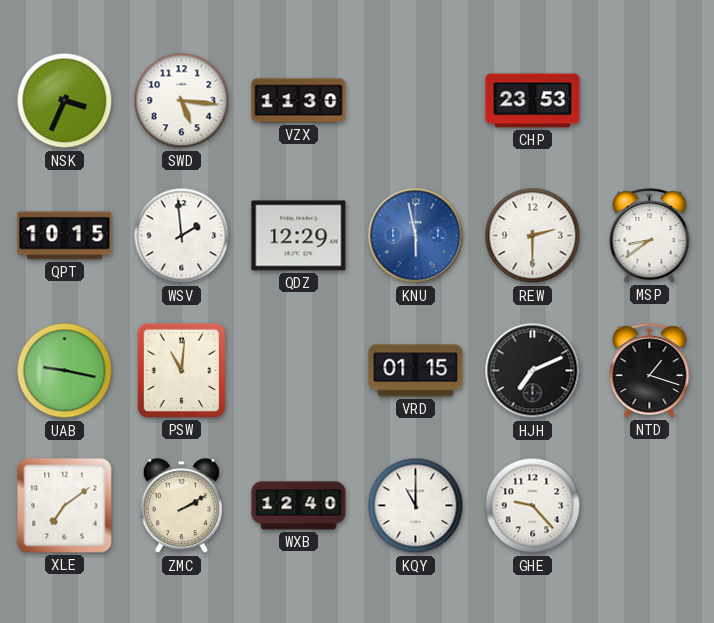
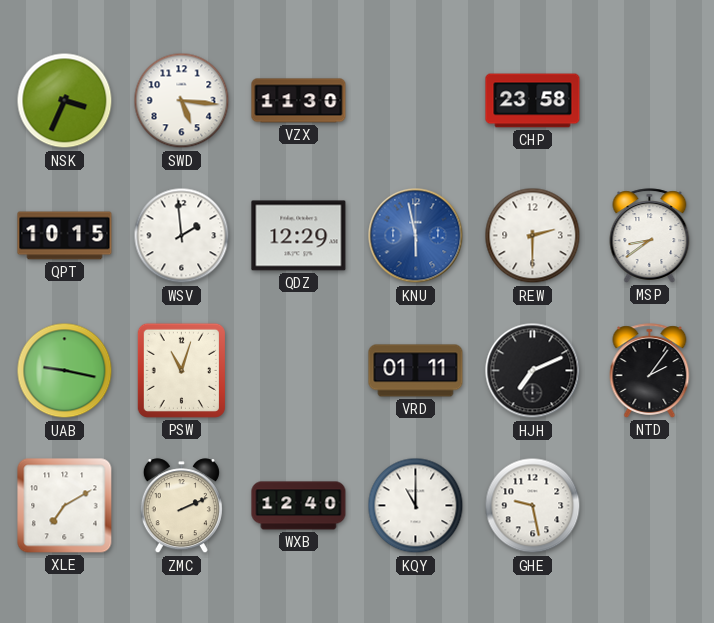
CHP: 23:53 -> 23:58
PSW: 11:01 -> 11:03
VRD: 01:15 -> 01:11
NTD: 1:18 -> 2:06
XLE: 7:09 -> 7:10
ZMC: 2:10 -> 2:11
GHE: 9:23 -> 9:28
